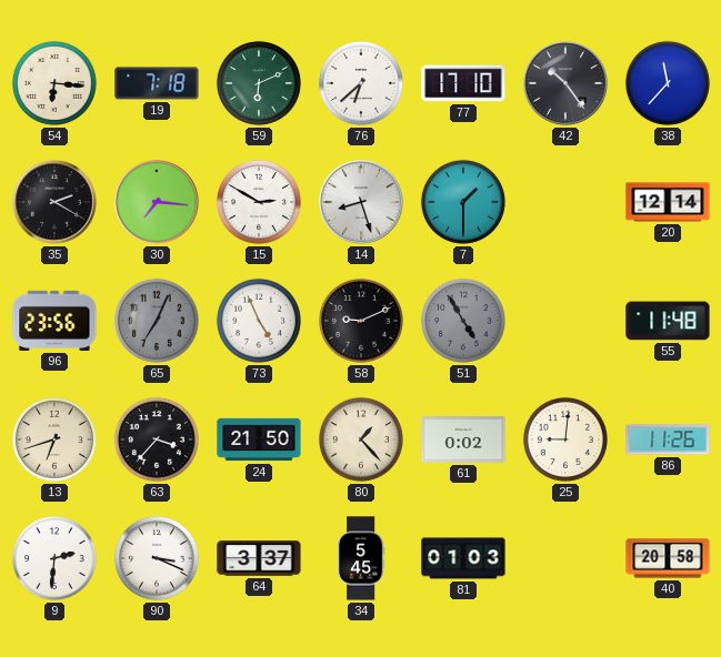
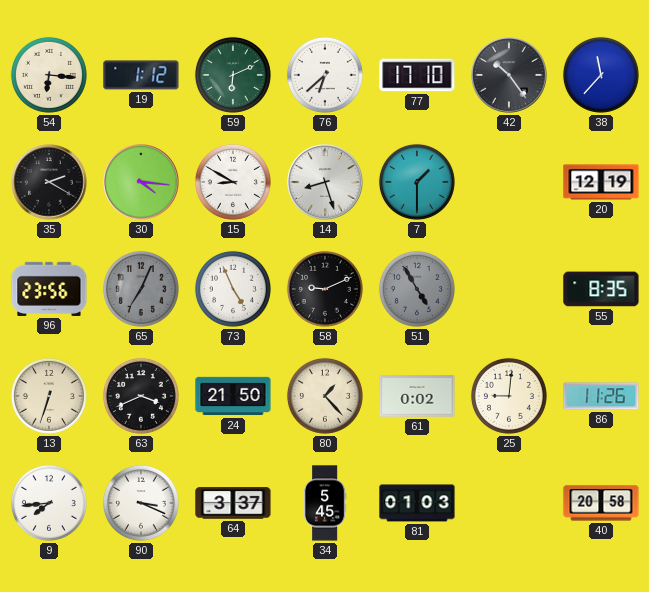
19: 7:18 -> 1:12
30: 7:16 -> 4:16
15: 2:50 -> 8:50
20: 12:14 -> 12:19
55: 11:48 -> 8:35
13: 6:42 -> 6:33
63: 3:37 -> 3:41
9: 2:31 -> 7:44
